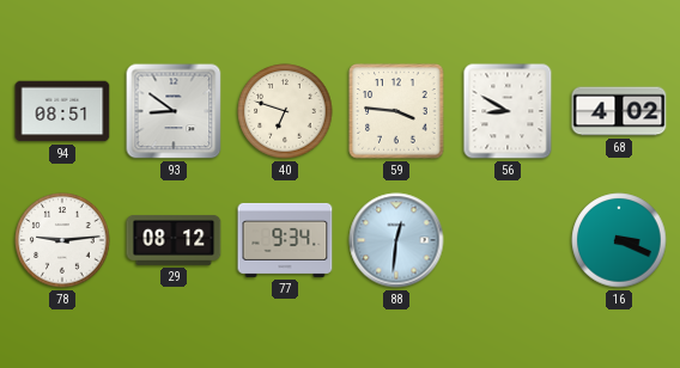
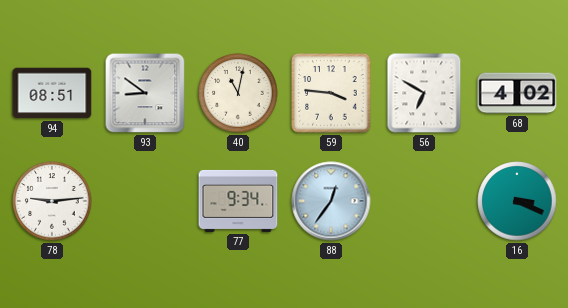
40: 6:48 -> 11:02
56: 8:50 -> 6:50
29: 08:12 -> none
88: 12:31 -> 12:36
